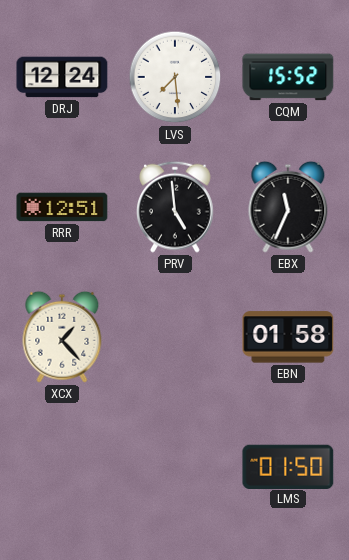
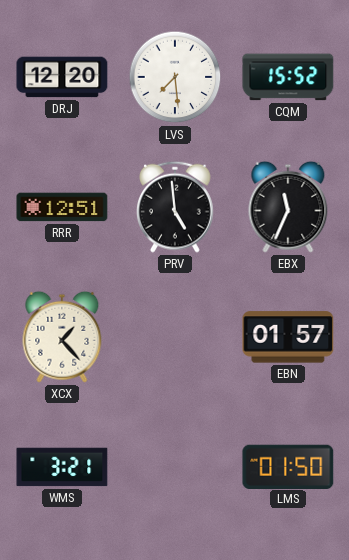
DRJ: 12:24 -> 12:20
EBN: 01:58 -> 01:57
WMS: none -> 3:21
